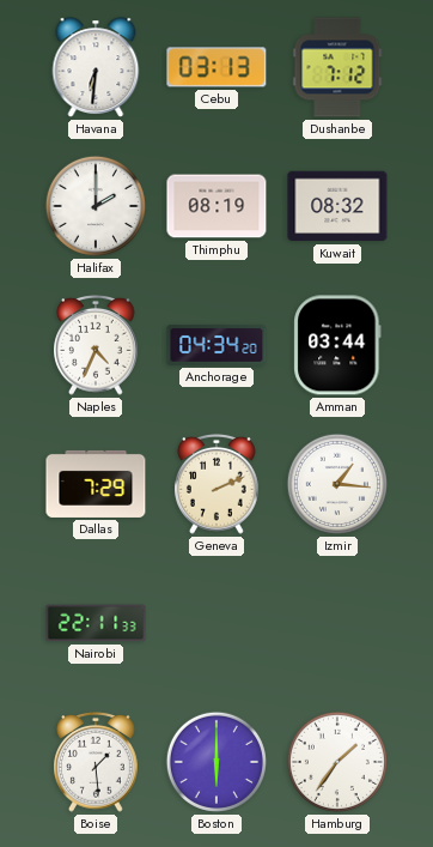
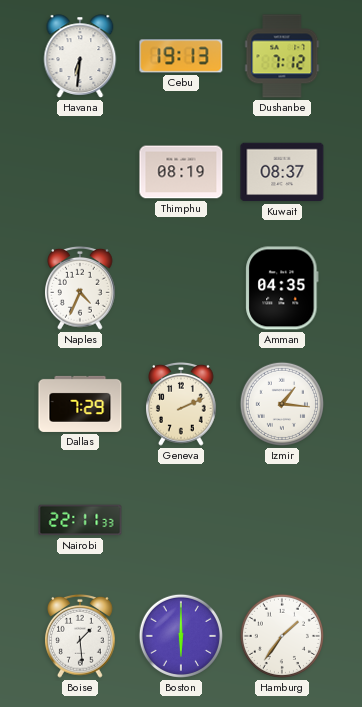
Cebu: 03:13 -> 19:13
Halifax: 2:00 -> none
Kuwait: 08:32 -> 08:37
Anchorage: 04:34 -> none
Amman: 03:44 -> 04:35
